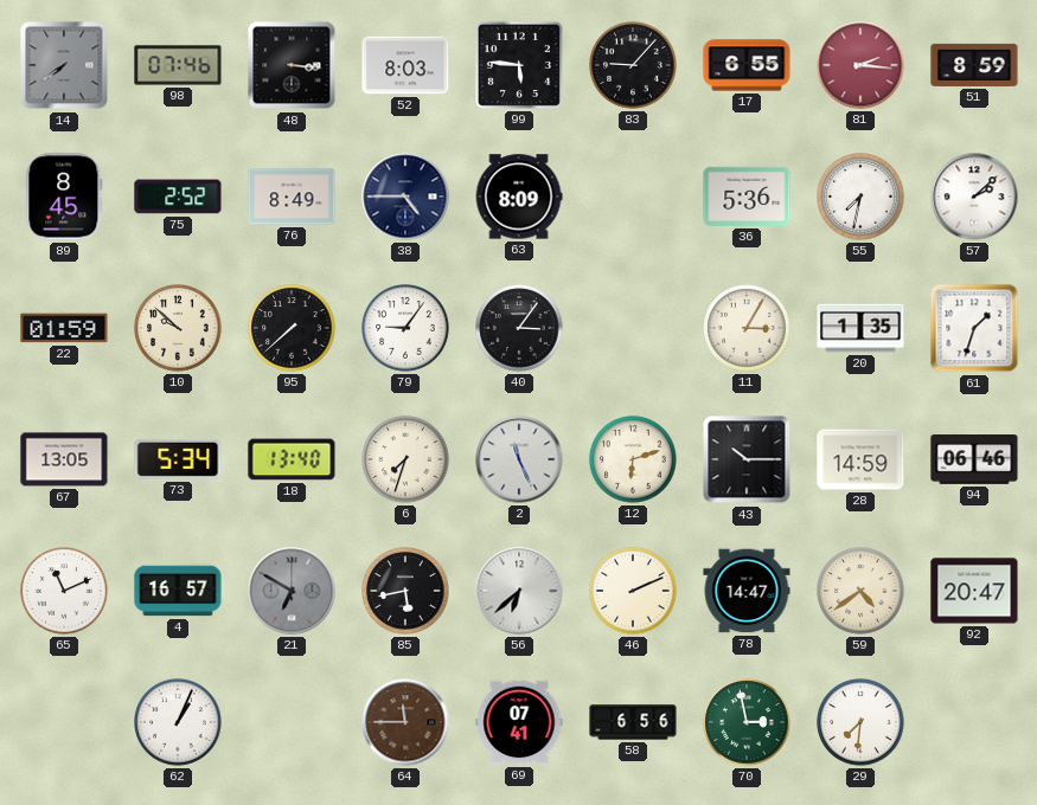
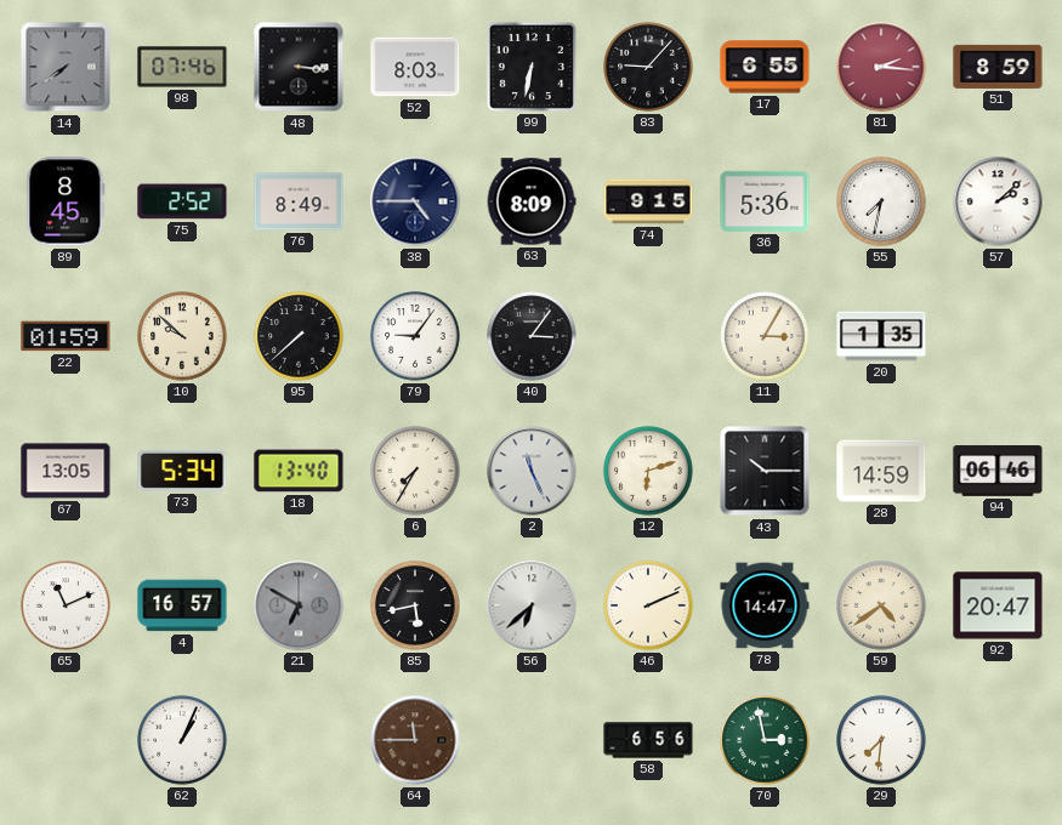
99: 5:46 -> 6:32
74: none -> 9:15
61: 1:33 -> none
6: 7:33 -> 7:35
69: 07:41 -> none
